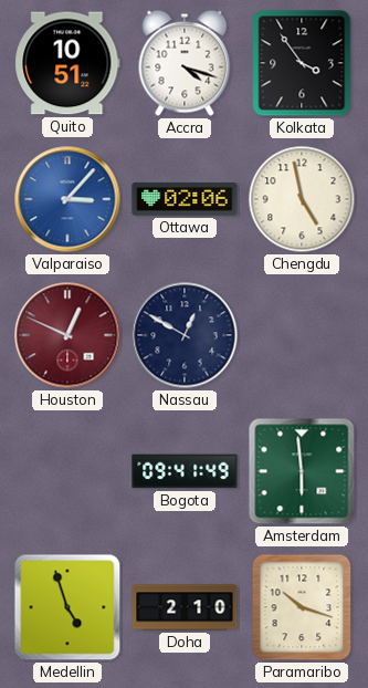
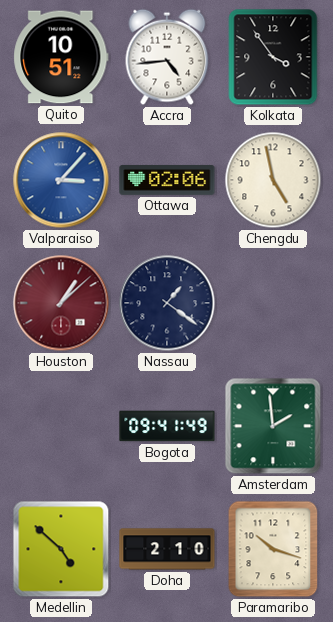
Accra: 4:18 -> 4:44
Houston: 12:49 -> 1:08
Nassau: 12:50 -> 1:21
Amsterdam: 5:59 -> 1:59
Medellin: 4:57 -> 4:52
